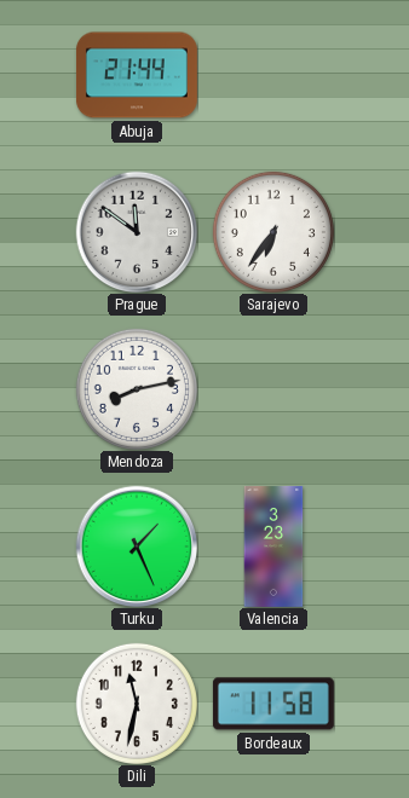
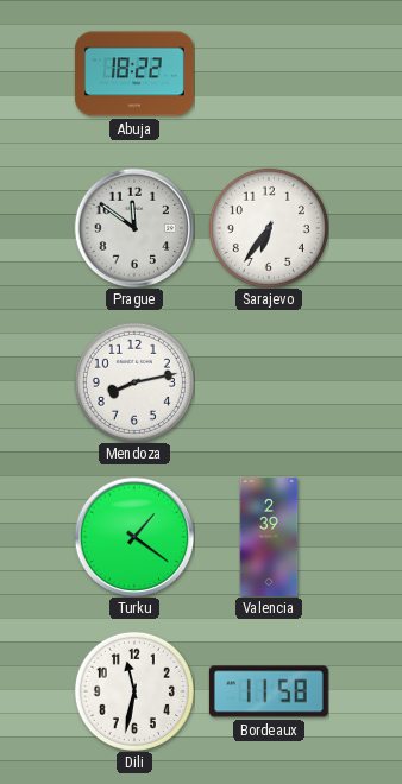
Abuja: 21:44 -> 18:22
Turku: 1:26 -> 1:21
Valencia: 3:23 -> 2:39
